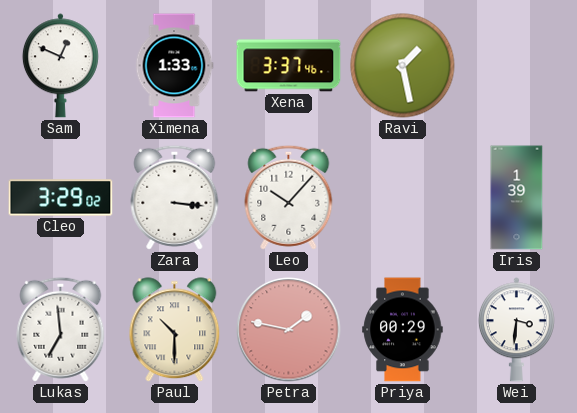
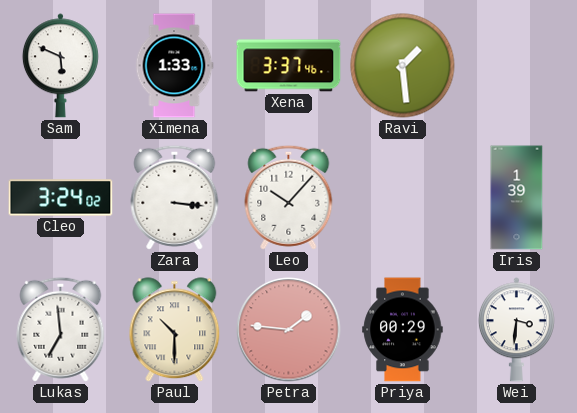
Sam: 12:49 -> 5:49
Ravi: 1:28 -> 1:29
Cleo: 3:29 -> 3:24
Petra: 1:47 -> 1:46
